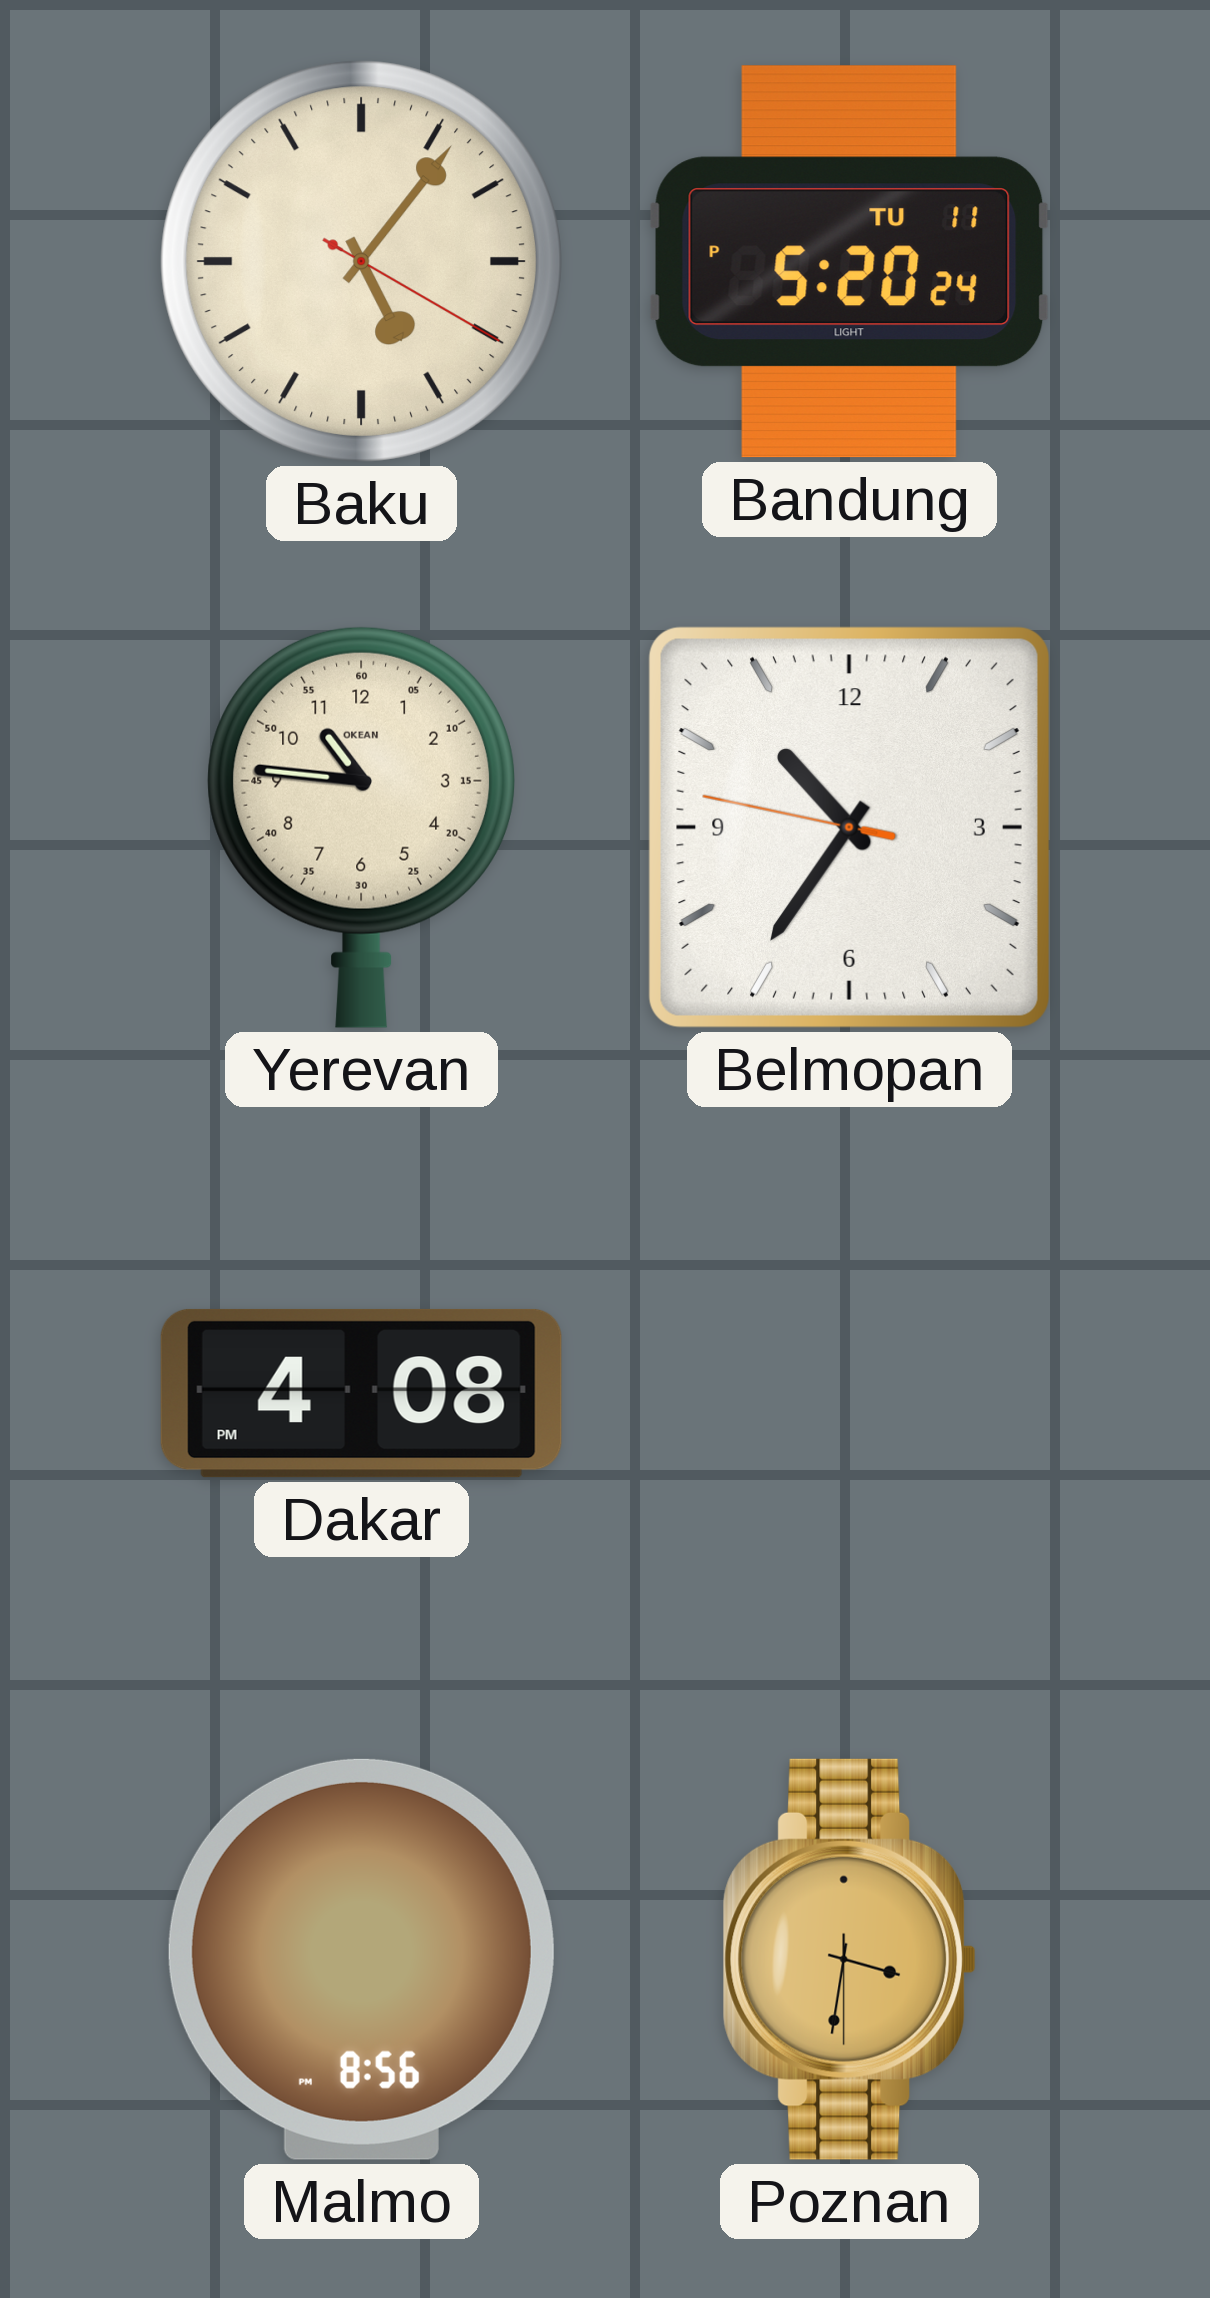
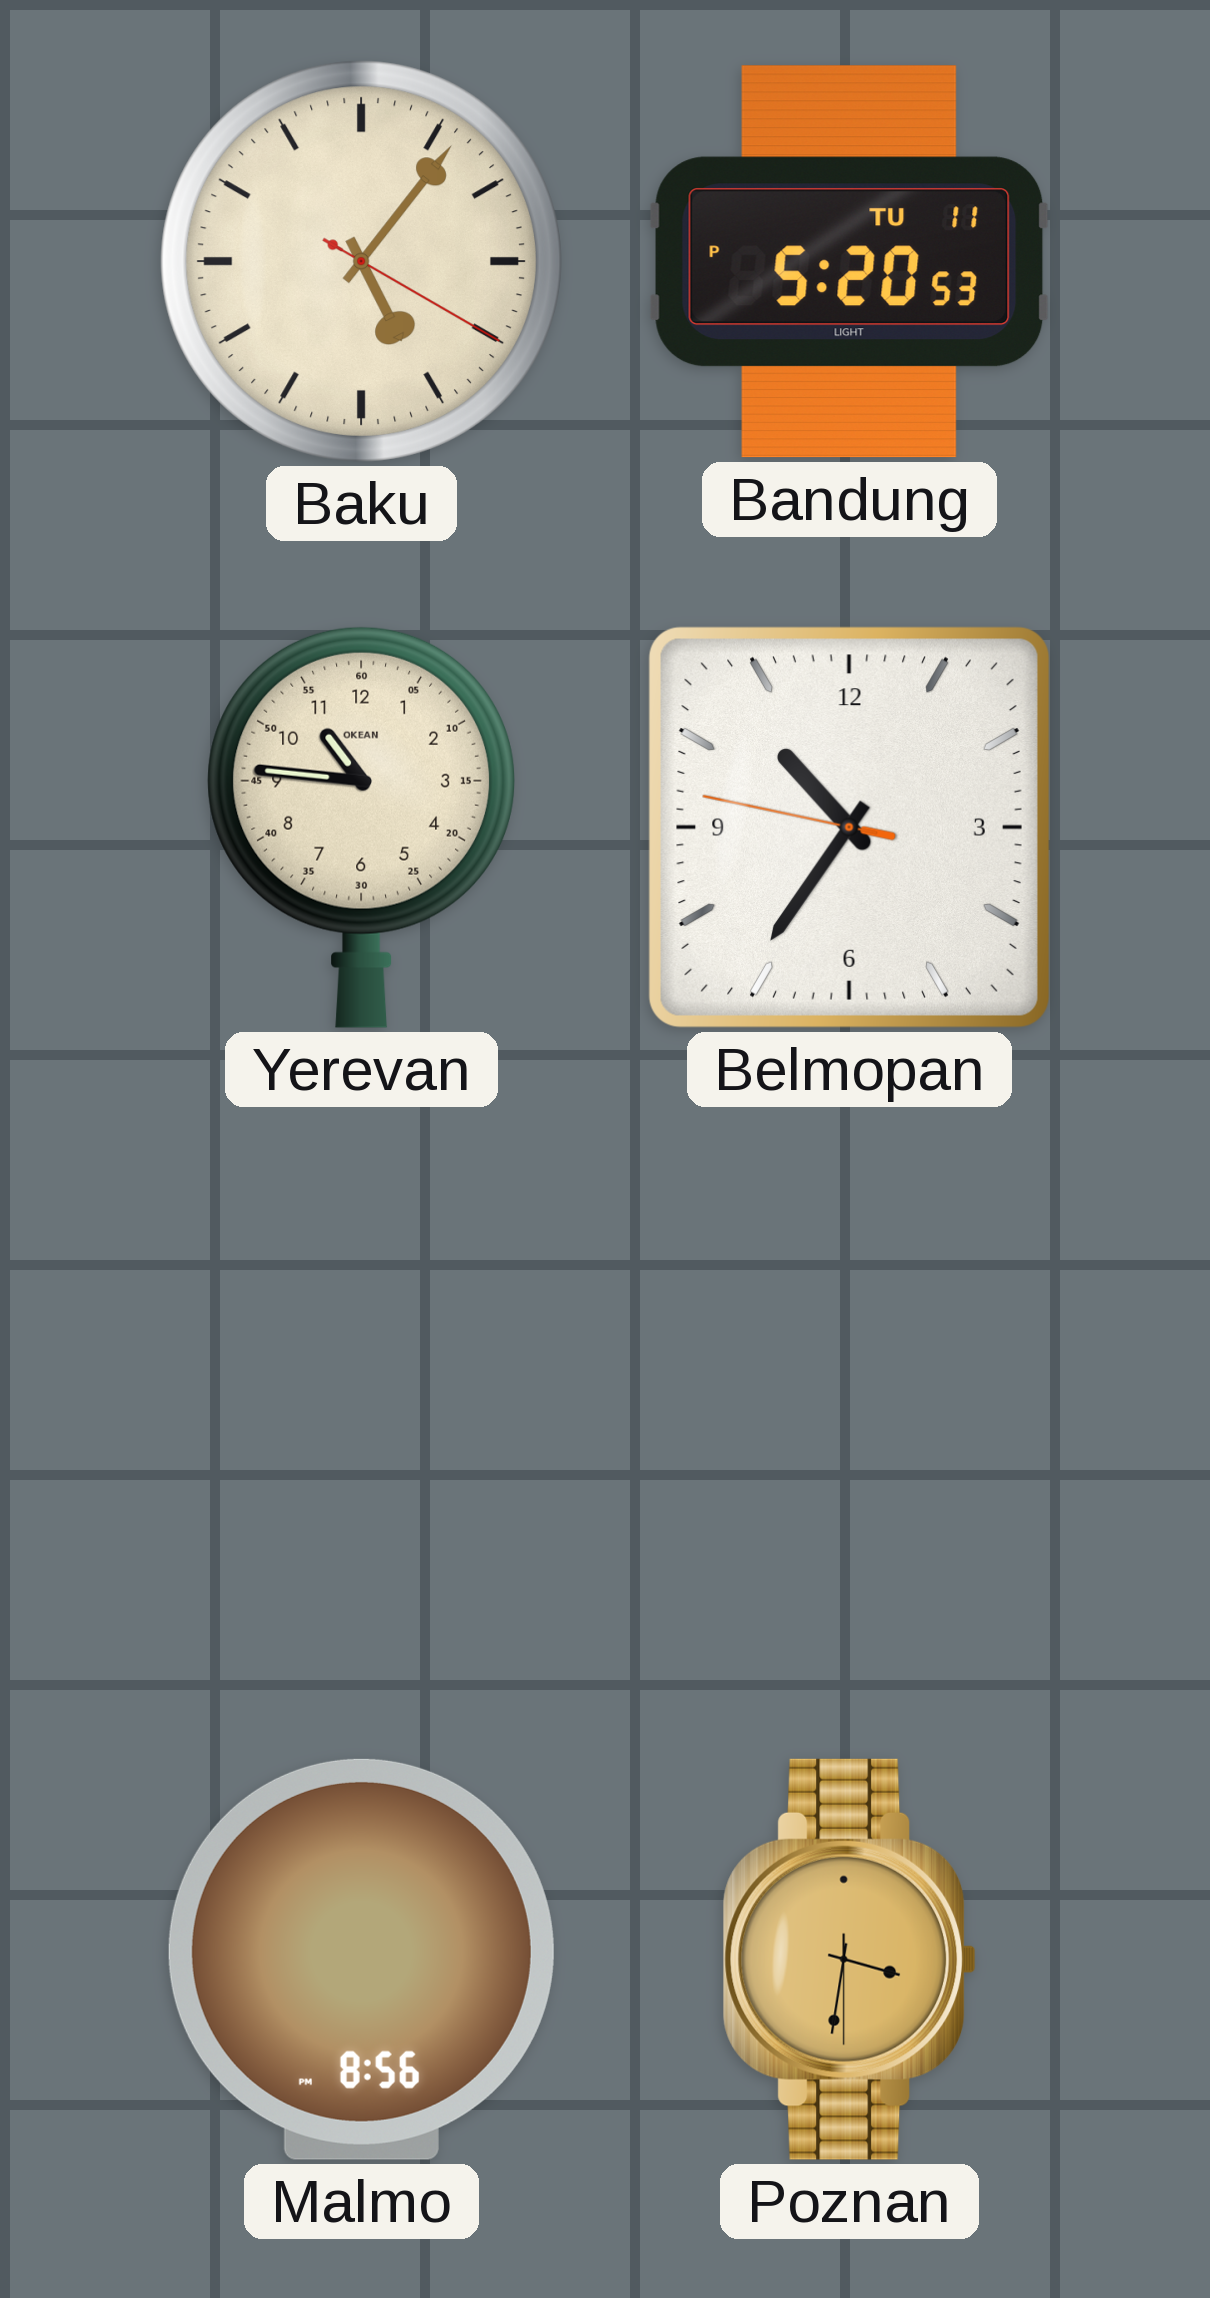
Bandung: 5:20:24 PM -> 5:20:53 PM
Dakar: 4:08 -> none
